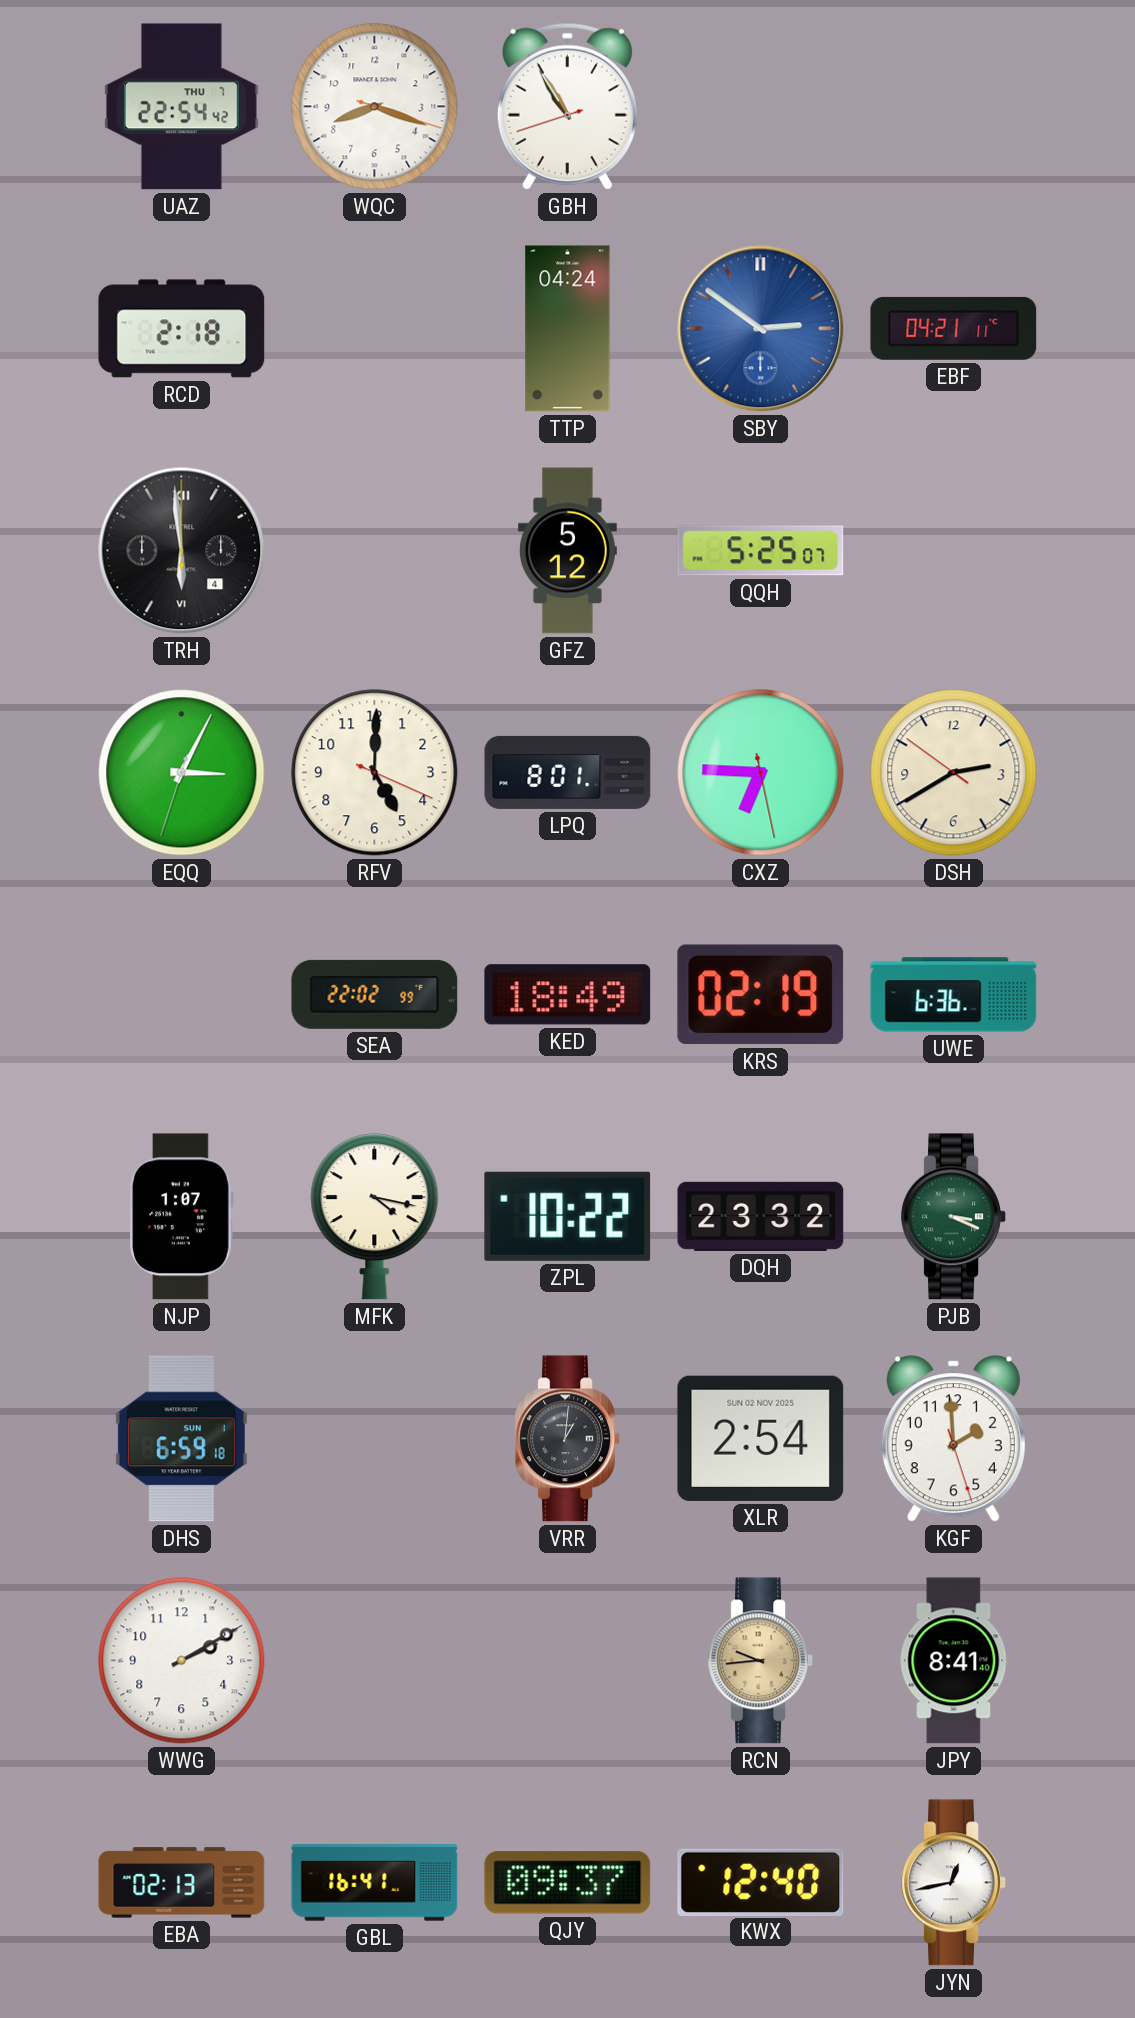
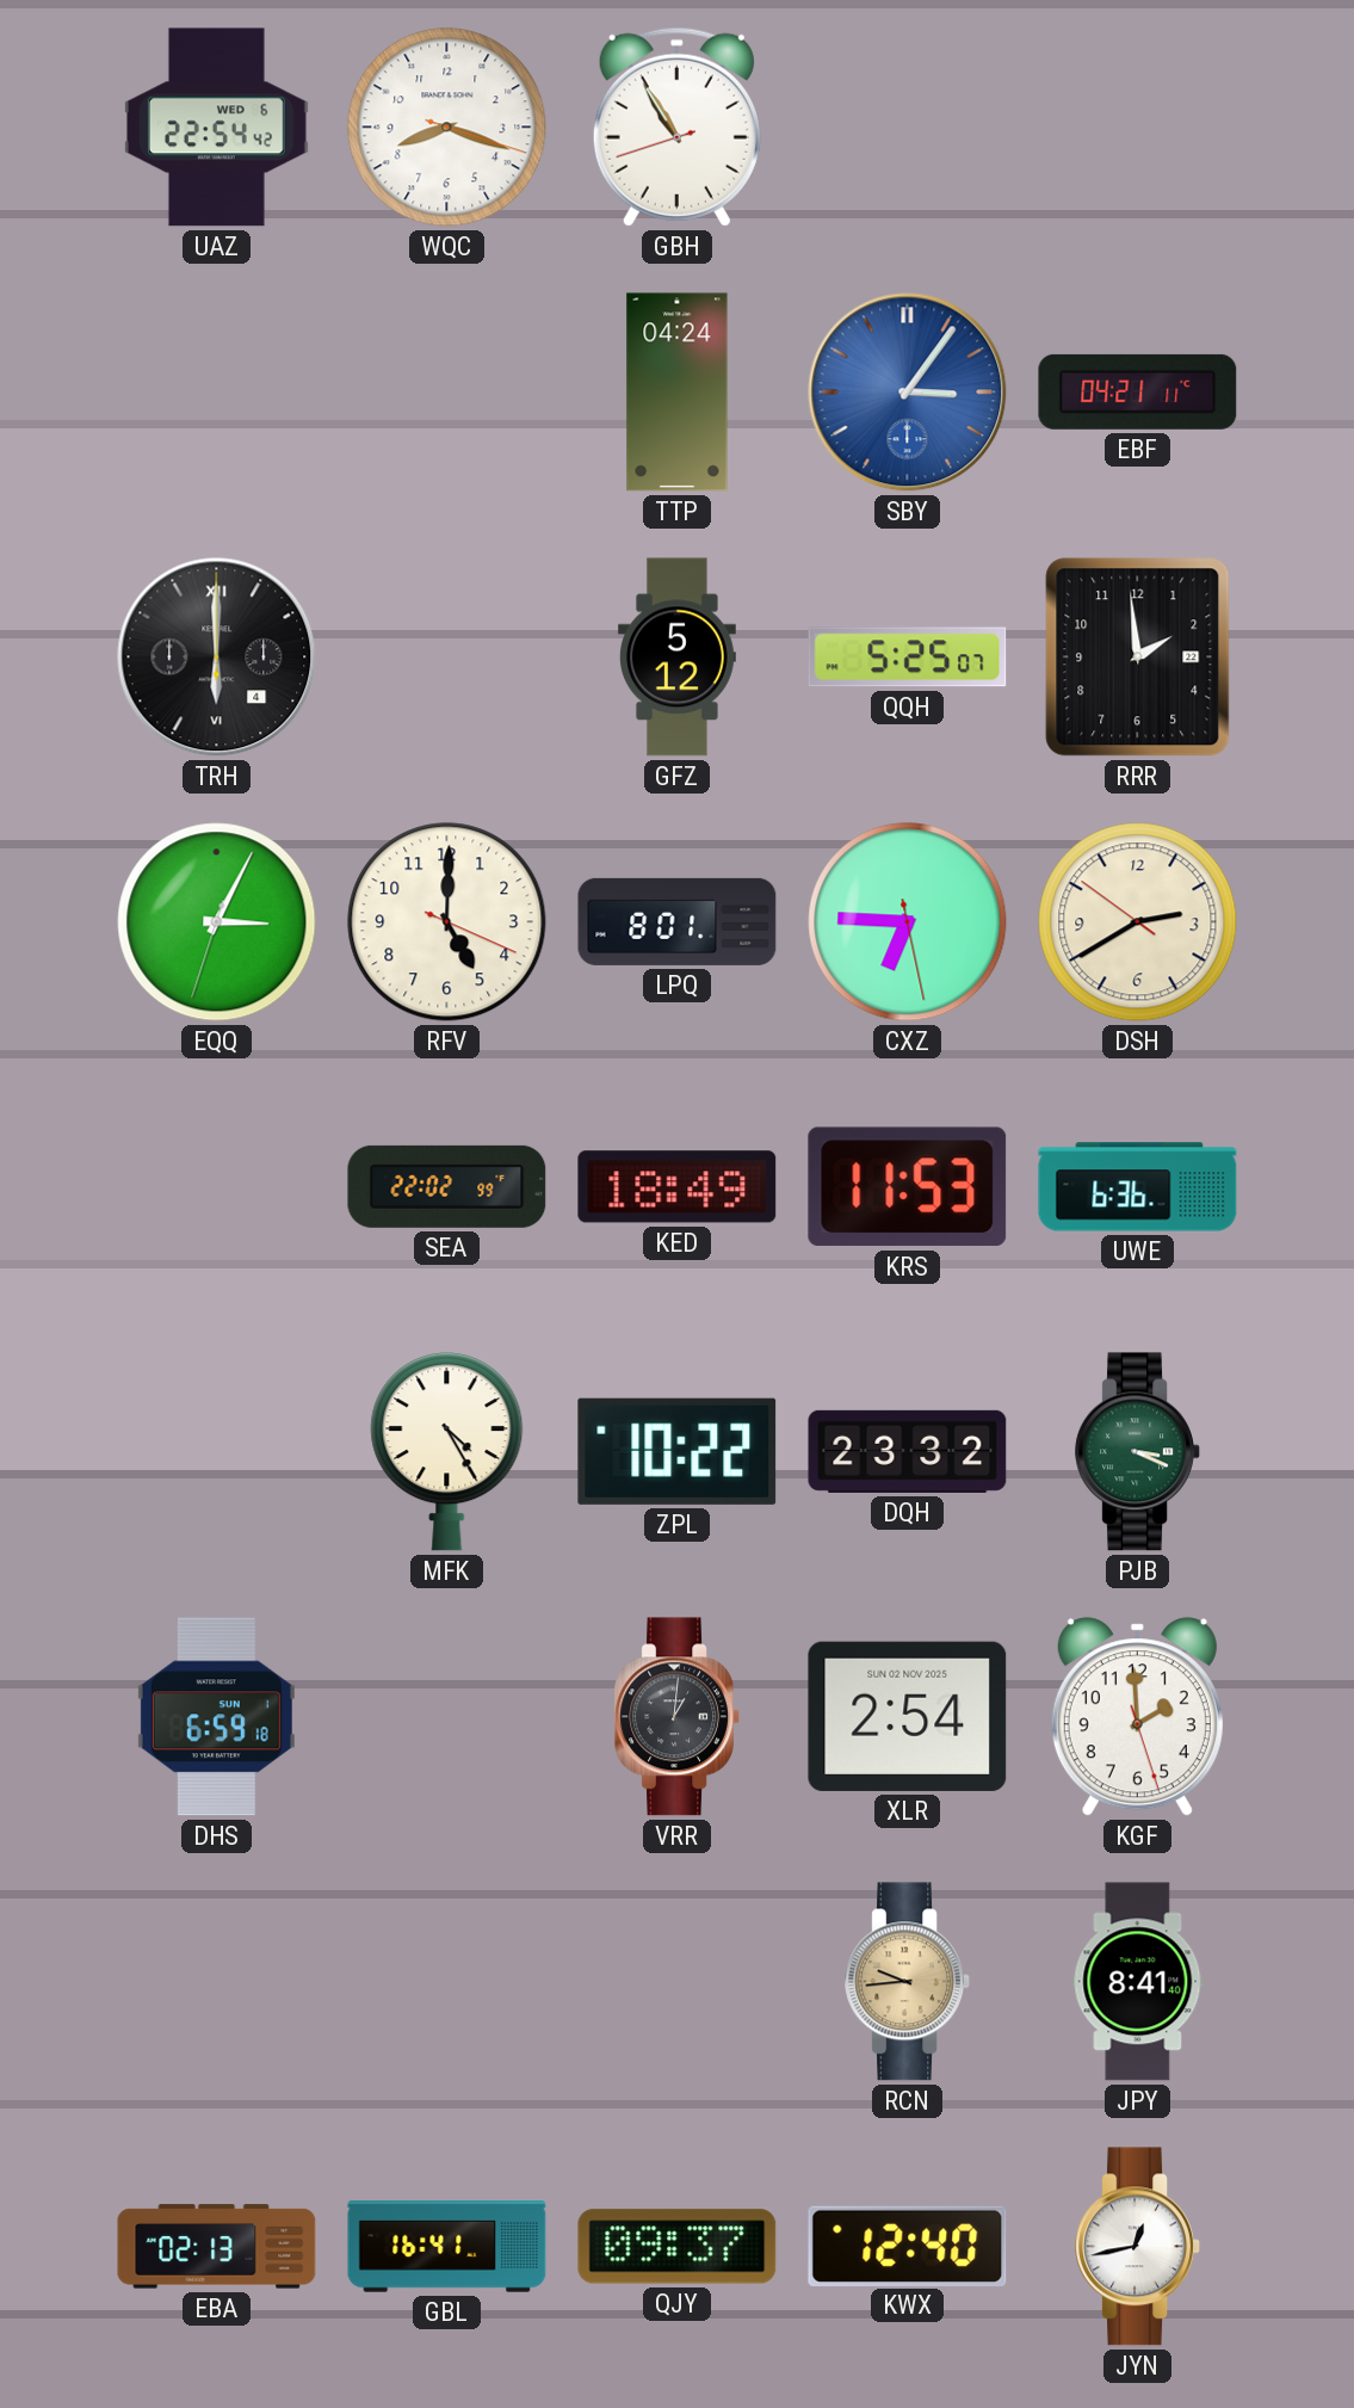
UAZ date: THU 7 -> WED 6
RCD: 2:18 -> none
SBY: 2:51 -> 3:06
TRH: 5:59 -> 6:00
RRR: none -> 1:59
KRS: 02:19 -> 11:53
NJP: 1:07 -> none
MFK: 4:17 -> 4:25
WWG: 2:10 -> none
